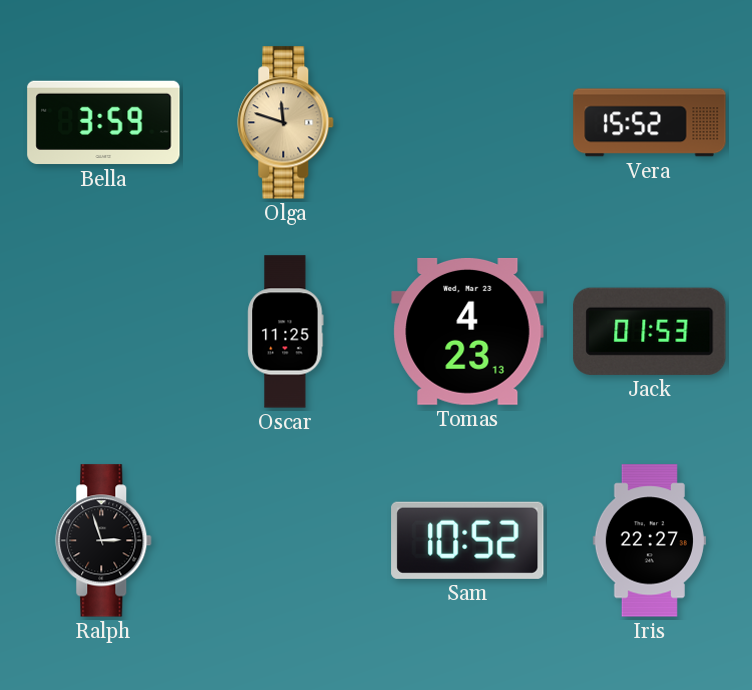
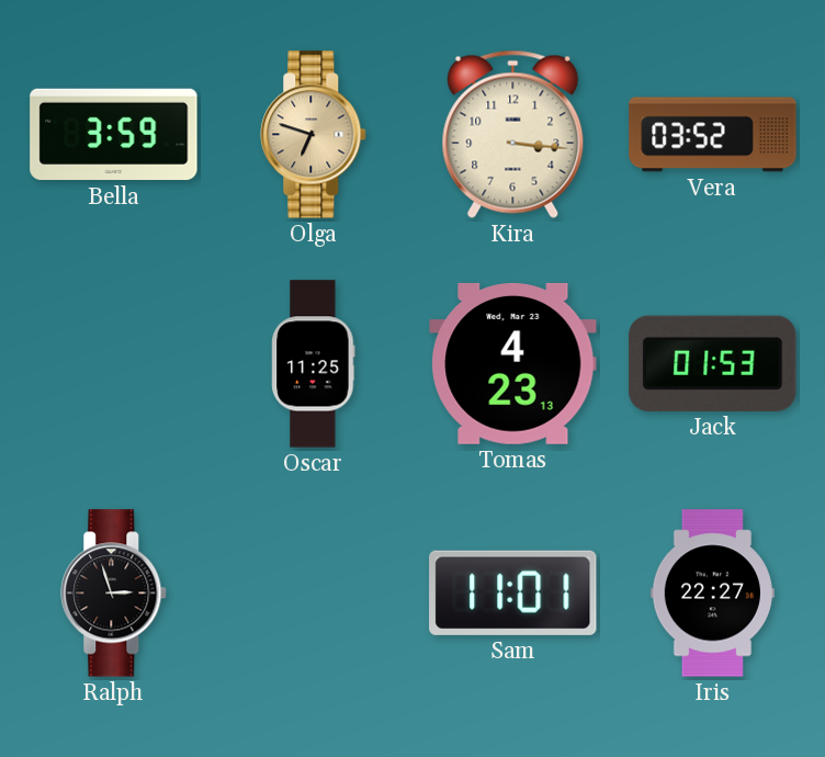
Olga: 11:48 -> 6:48
Kira: none -> 3:16
Vera: 15:52 -> 03:52
Sam: 10:52 -> 11:01
